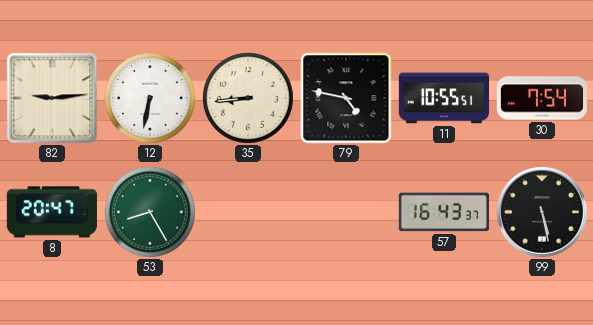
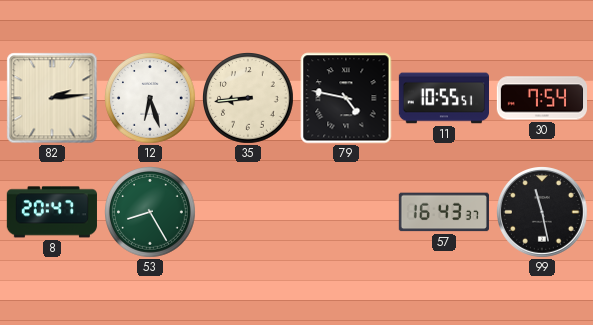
82: 9:14 -> 2:14
12: 6:32 -> 6:27
99: 5:28 -> 11:28
